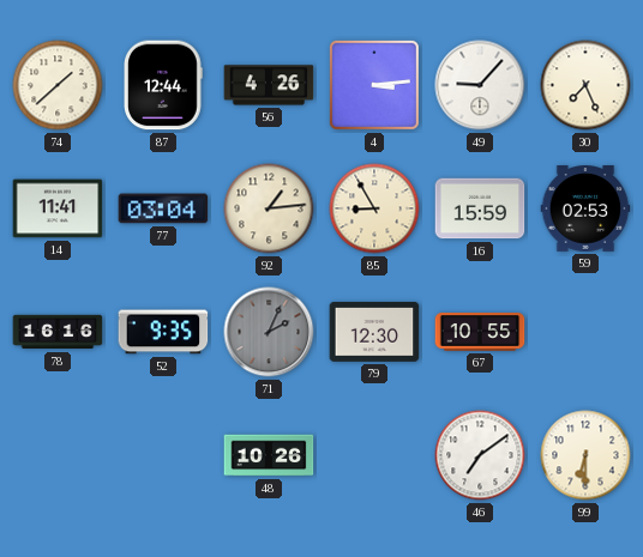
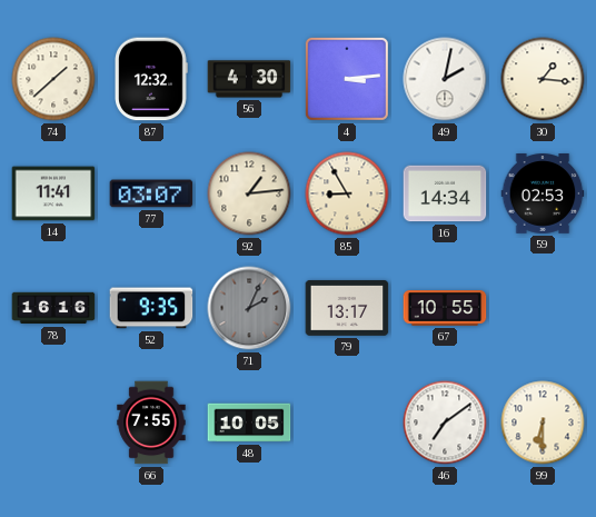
87: 12:44 -> 12:32
56: 4:26 -> 4:30
49: 9:07 -> 2:02
30: 7:26 -> 1:16
77: 03:04 -> 03:07
16: 15:59 -> 14:34
79: 12:30 -> 13:17
66: none -> 7:55
48: 10:26 -> 10:05
